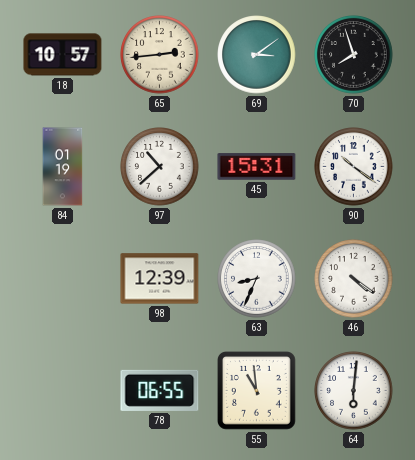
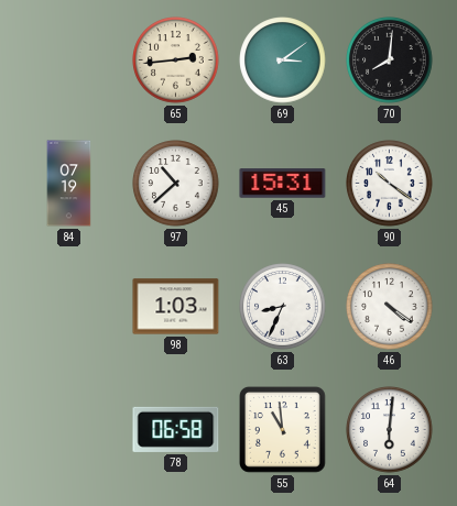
18: 10:57 -> none
70: 7:57 -> 8:01
84: 01:19 -> 07:19
98: 12:39 -> 1:03
78: 06:55 -> 06:58
